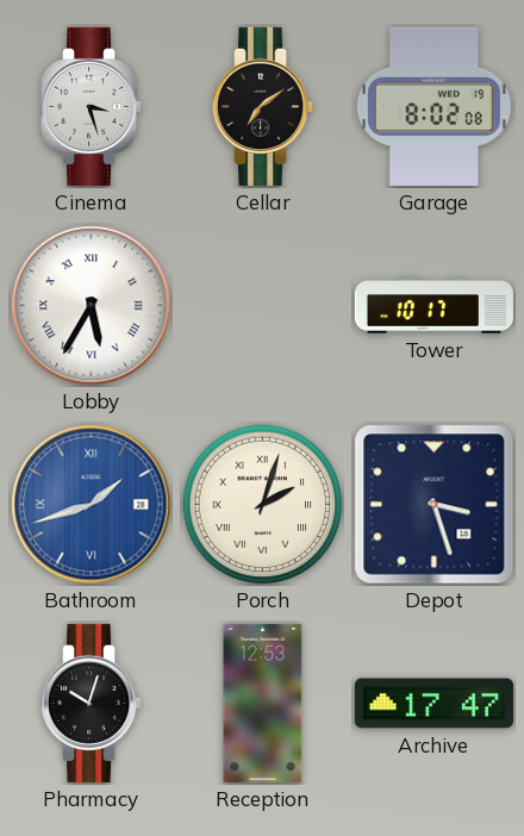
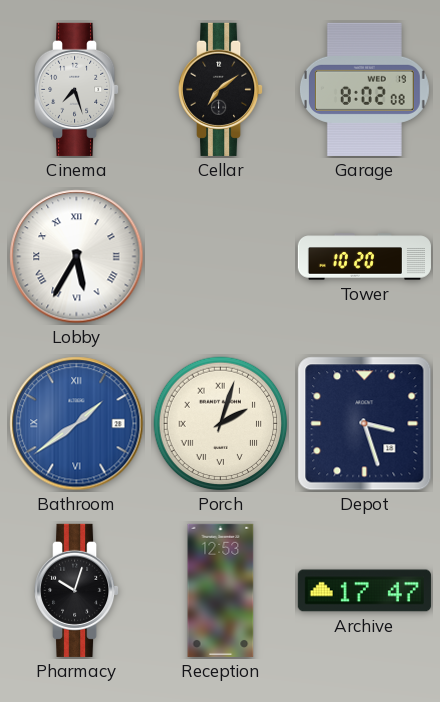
Cinema: 3:27 -> 7:27
Tower: 10:17 -> 10:20
Bathroom: 1:42 -> 1:39
